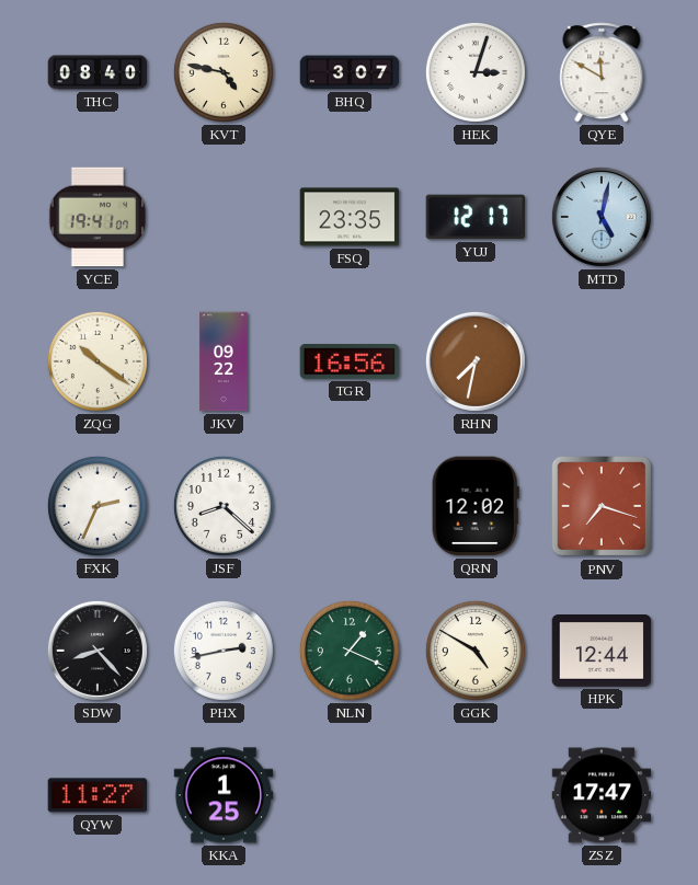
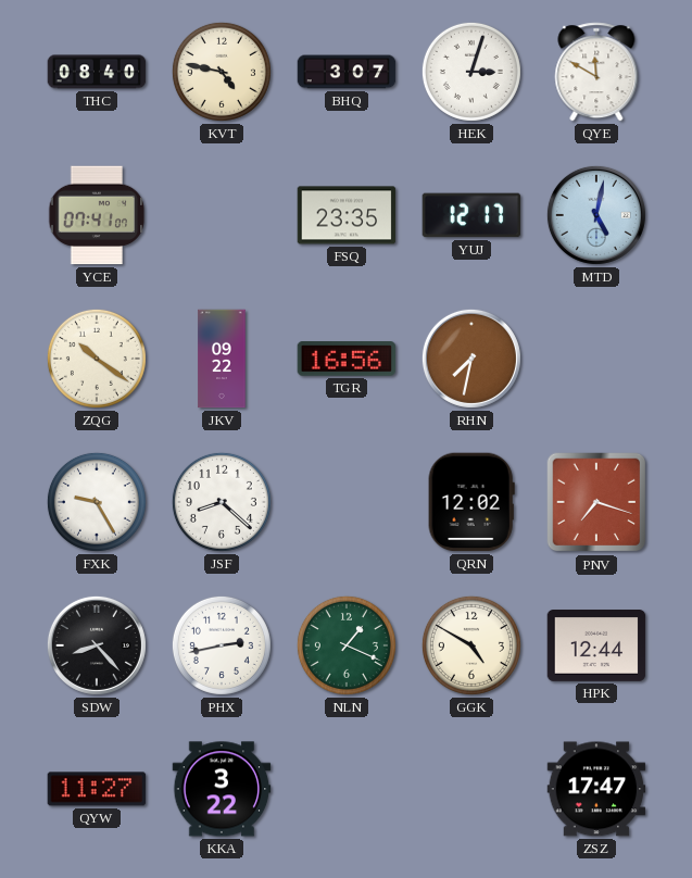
YCE: 19:41 -> 07:41
FXK: 2:34 -> 9:25
KKA: 1:25 -> 3:22
